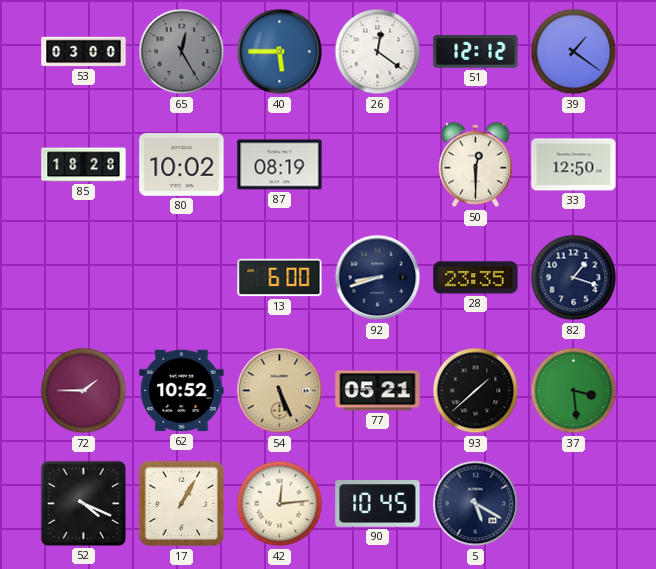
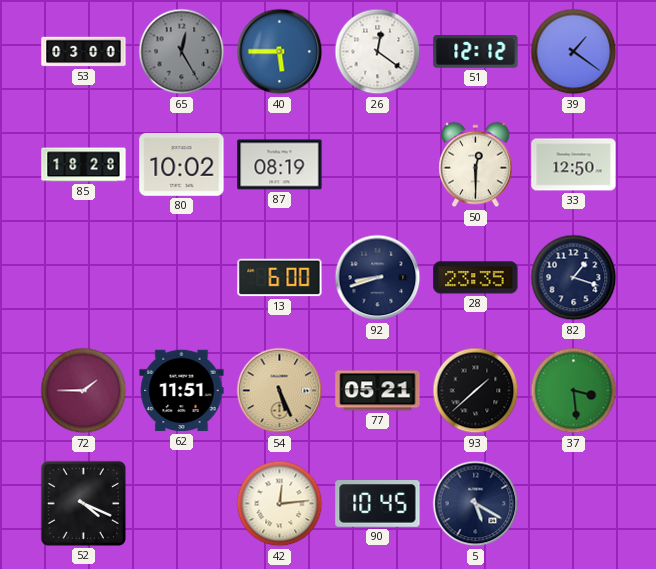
62: 10:52 -> 11:51
17: 1:05 -> none
